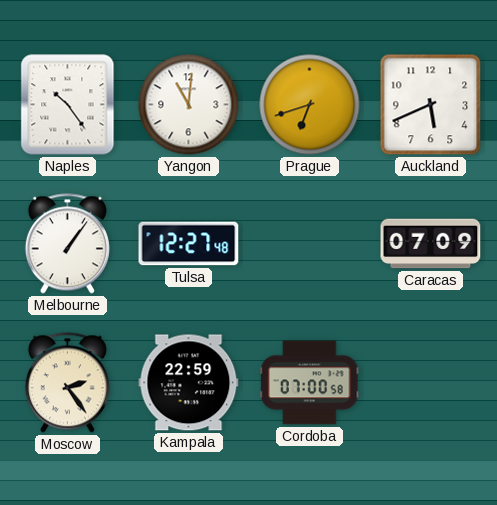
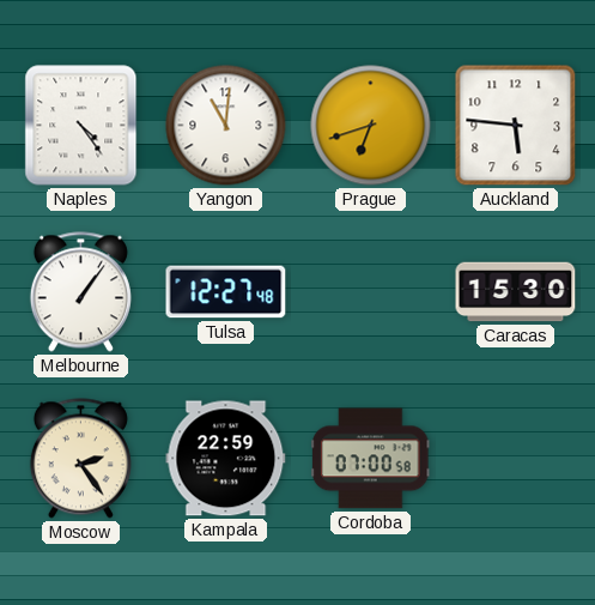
Naples: 10:24 -> 4:24
Auckland: 5:41 -> 5:46
Caracas: 07:09 -> 15:30
